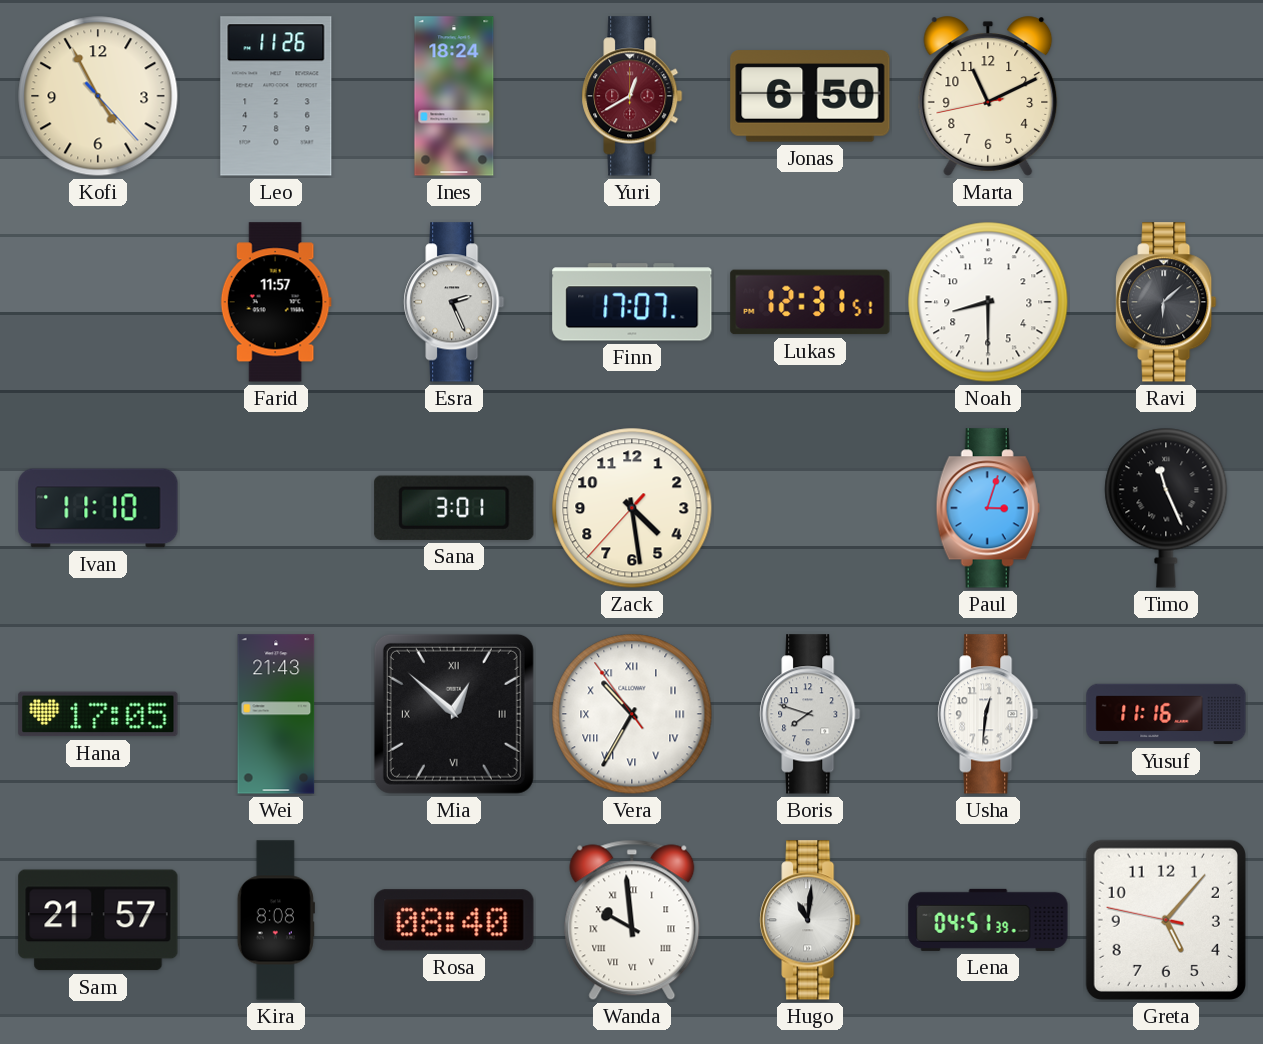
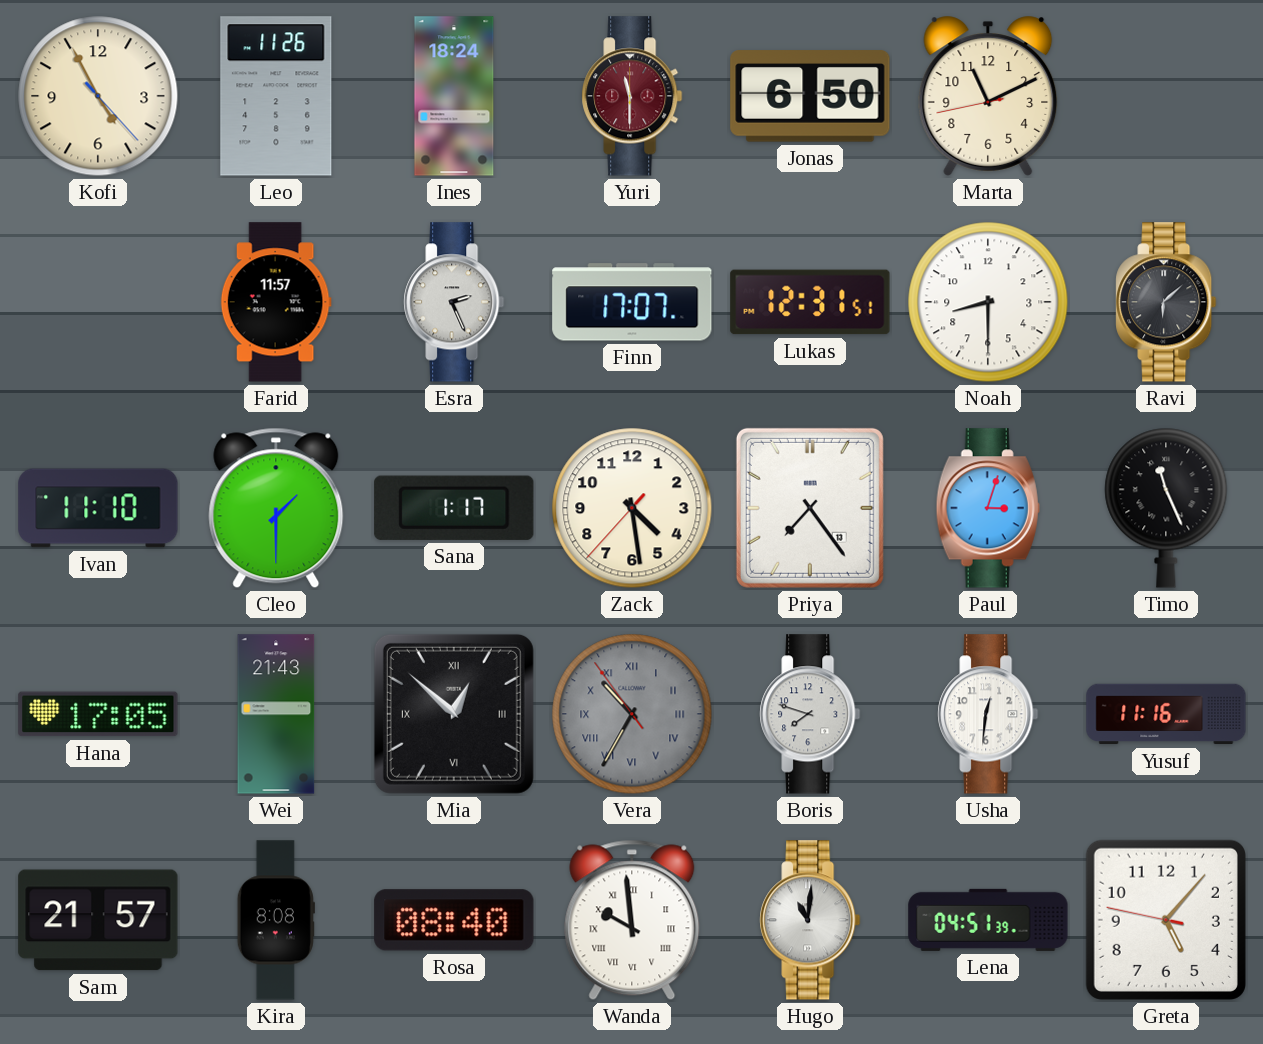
Yuri: 12:40 -> 11:30
Cleo: none -> 1:30
Sana: 3:01 -> 1:17
Priya: none -> 7:24
Vera dial: white -> grey
